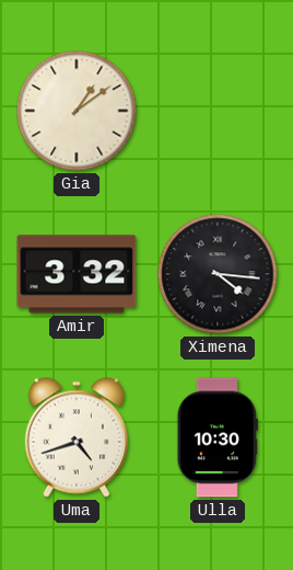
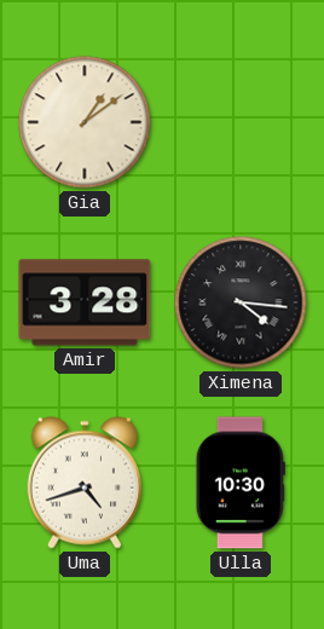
Amir: 3:32 -> 3:28
